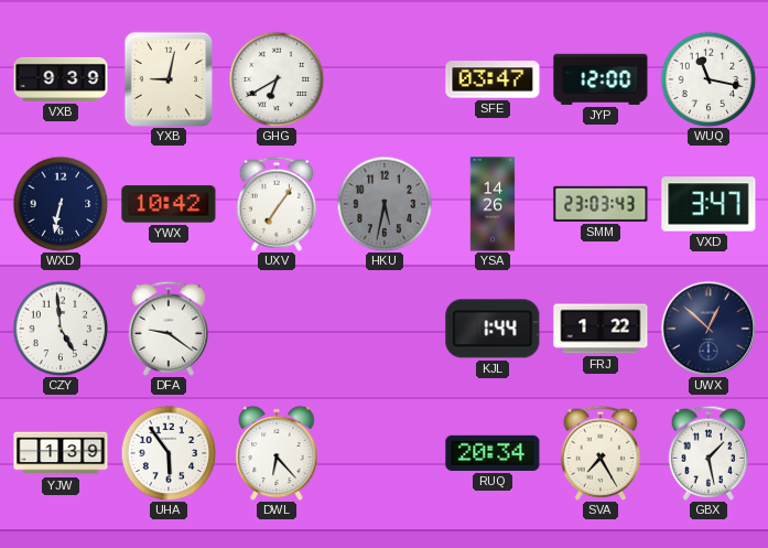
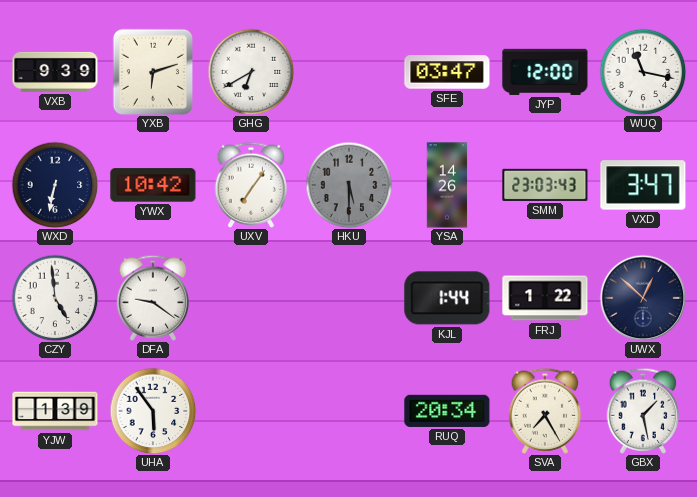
YXB: 9:02 -> 6:12
HKU: 5:32 -> 5:30
DWL: 6:23 -> none
